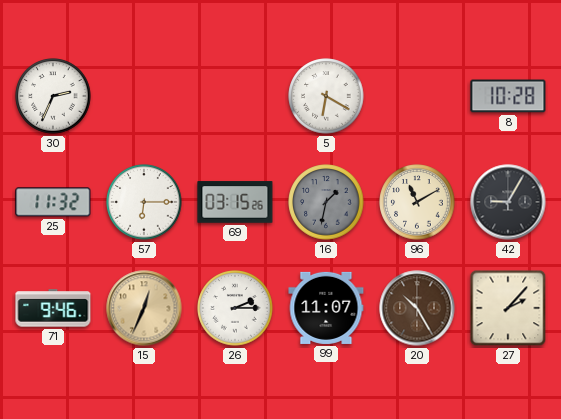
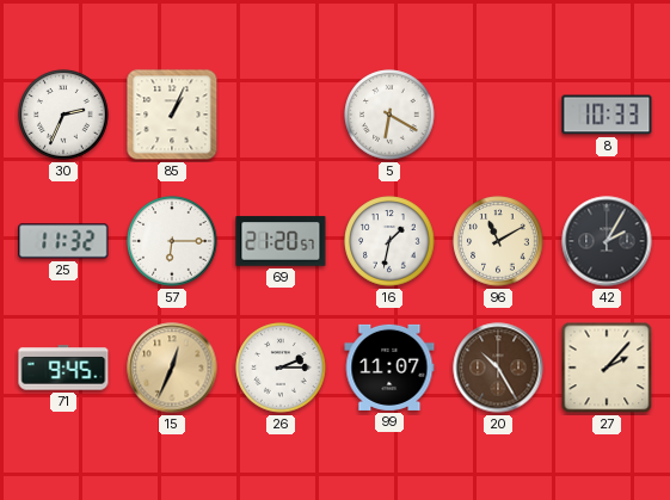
85: none -> 1:04
8: 10:28 -> 10:33
69: 03:15 -> 21:20
16 dial: grey -> white
42: 9:05 -> 2:05
71: 9:46 -> 9:45
